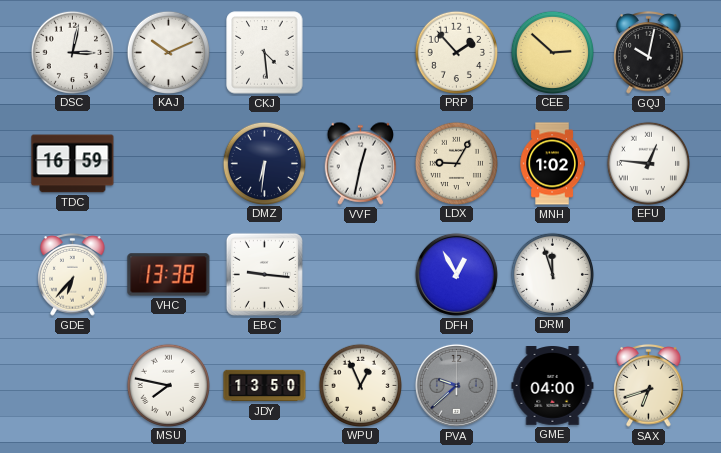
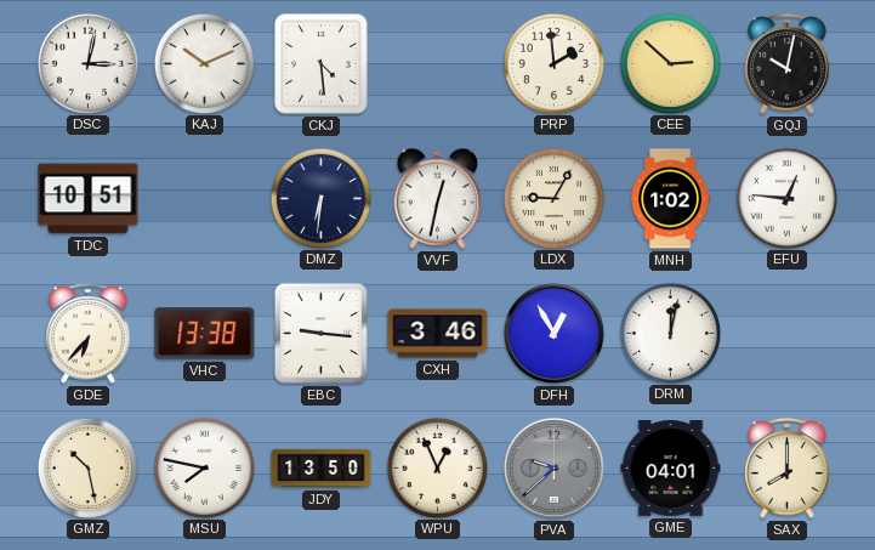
PRP: 1:53 -> 1:59
TDC: 16:59 -> 10:51
CXH: none -> 3:46
DRM: 11:57 -> 12:02
GMZ: none -> 10:28
GME: 04:00 -> 04:01
SAX: 6:42 -> 8:00
